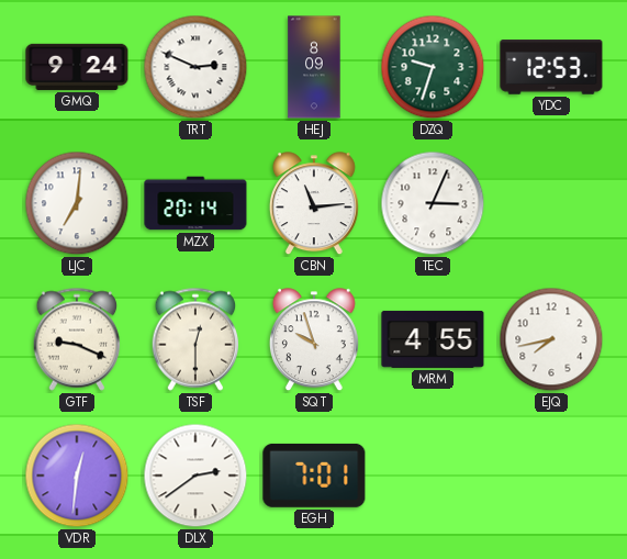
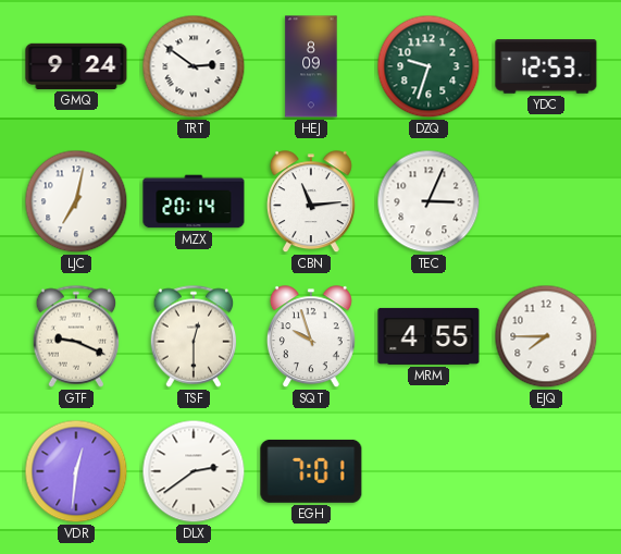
TRT: 2:49 -> 2:51
LJC: 7:01 -> 7:02
EJQ: 7:43 -> 7:45
